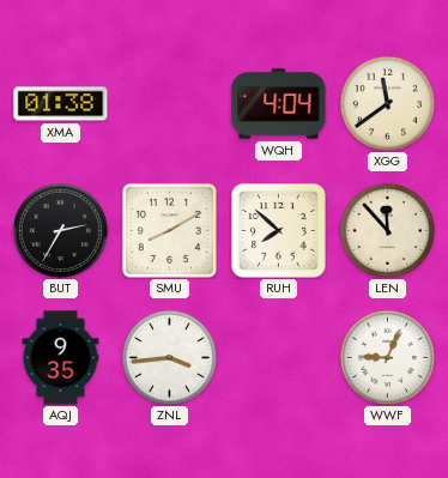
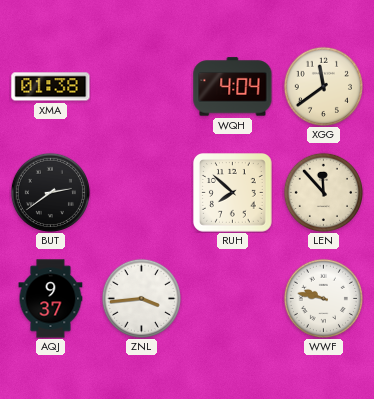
BUT: 2:35 -> 2:39
SMU: 8:10 -> none
AQJ: 9:35 -> 9:37
WWF: 9:04 -> 9:47
